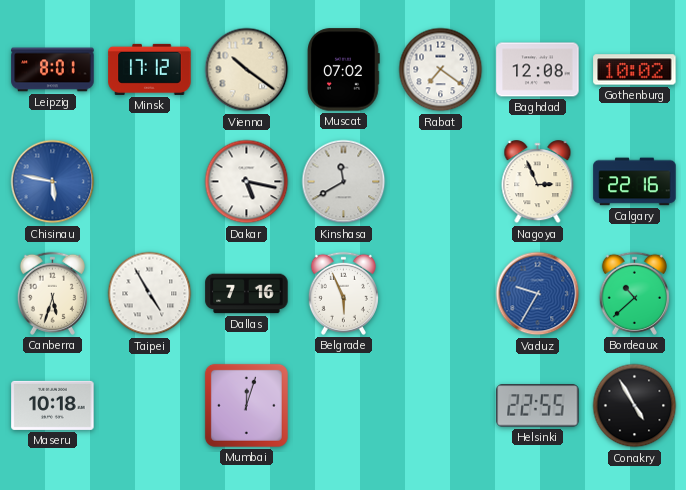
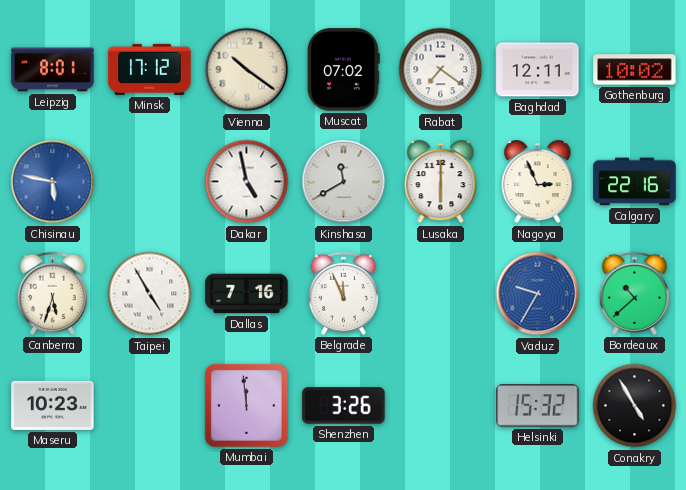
Baghdad: 12:08 -> 12:11
Dakar: 5:17 -> 4:58
Lusaka: none -> 6:00
Belgrade: 5:56 -> 11:56
Maseru: 10:18 -> 10:23
Mumbai: 12:03 -> 11:59
Shenzhen: none -> 3:26
Helsinki: 22:55 -> 15:32
